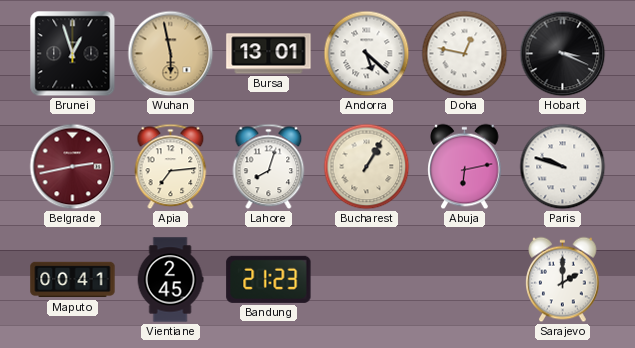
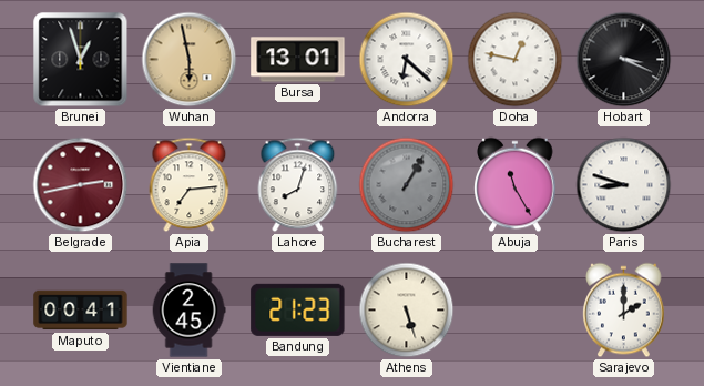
Andorra: 5:22 -> 6:22
Bucharest dial: cream -> grey
Abuja: 6:13 -> 11:25
Paris: 9:48 -> 8:48
Athens: none -> 5:27
